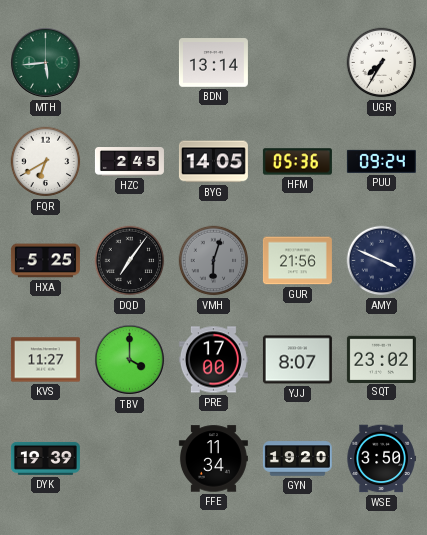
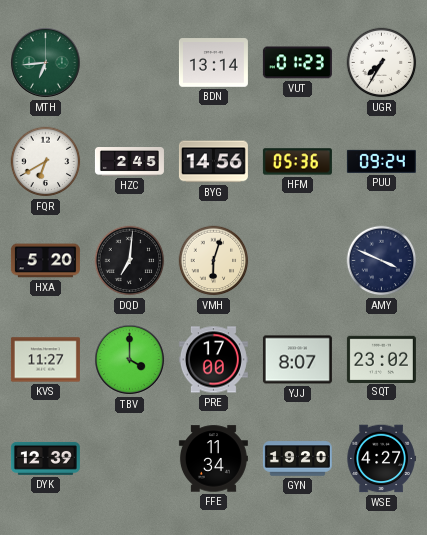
MTH: 5:44 -> 6:44
VUT: none -> 01:23
BYG: 14:05 -> 14:56
HXA: 5:25 -> 5:20
DQD: 7:06 -> 7:01
VMH dial: grey -> cream
GUR: 21:56 -> none
DYK: 19:39 -> 12:39
WSE: 3:50 -> 4:27
